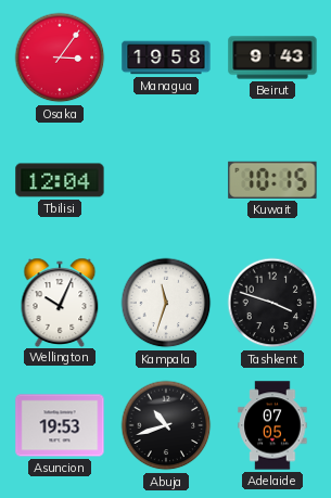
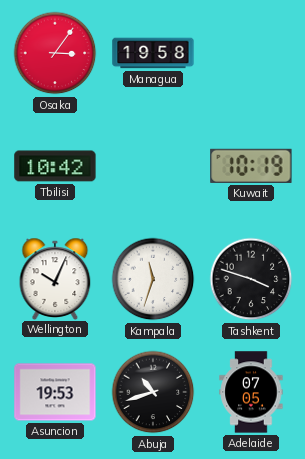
Beirut: 9:43 -> none
Tbilisi: 12:04 -> 10:42
Kuwait: 10:15 -> 10:19
